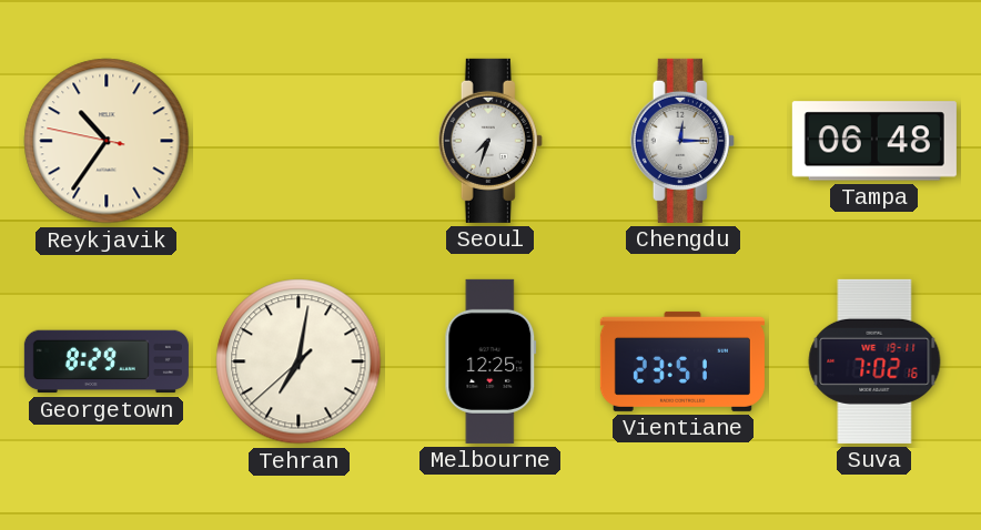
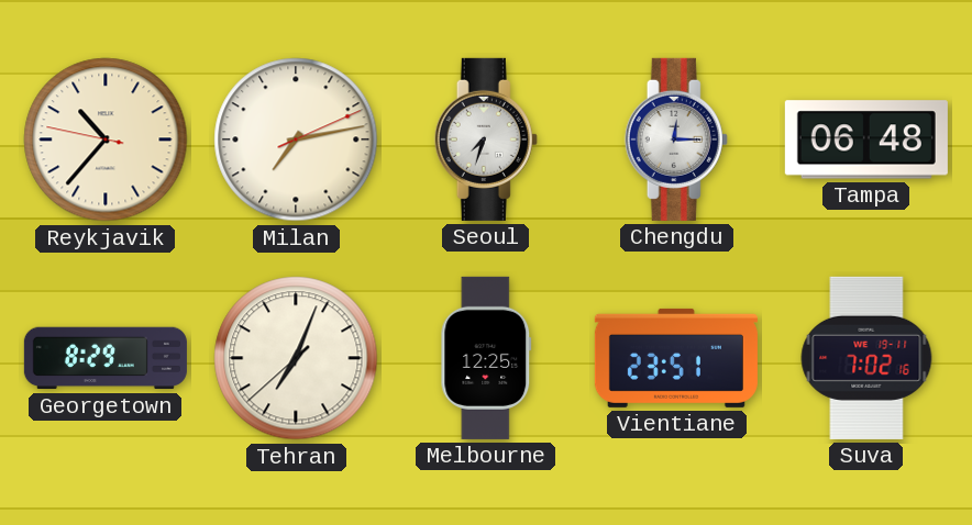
Reykjavik: 10:35 -> 10:36
Milan: none -> 7:13
Tehran: 7:01 -> 7:03
